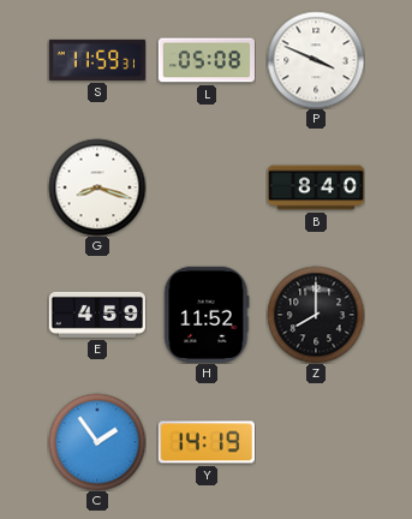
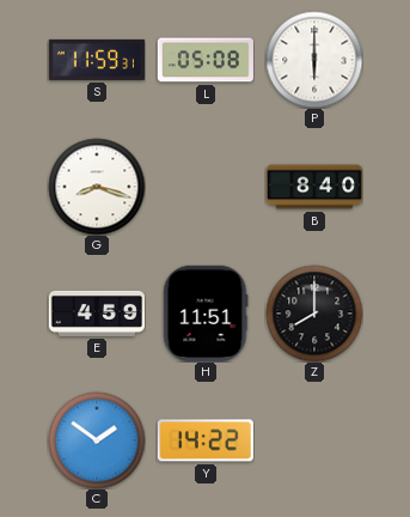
P: 3:49 -> 6:00
H: 11:52 -> 11:51
C: 1:54 -> 1:51
Y: 14:19 -> 14:22
